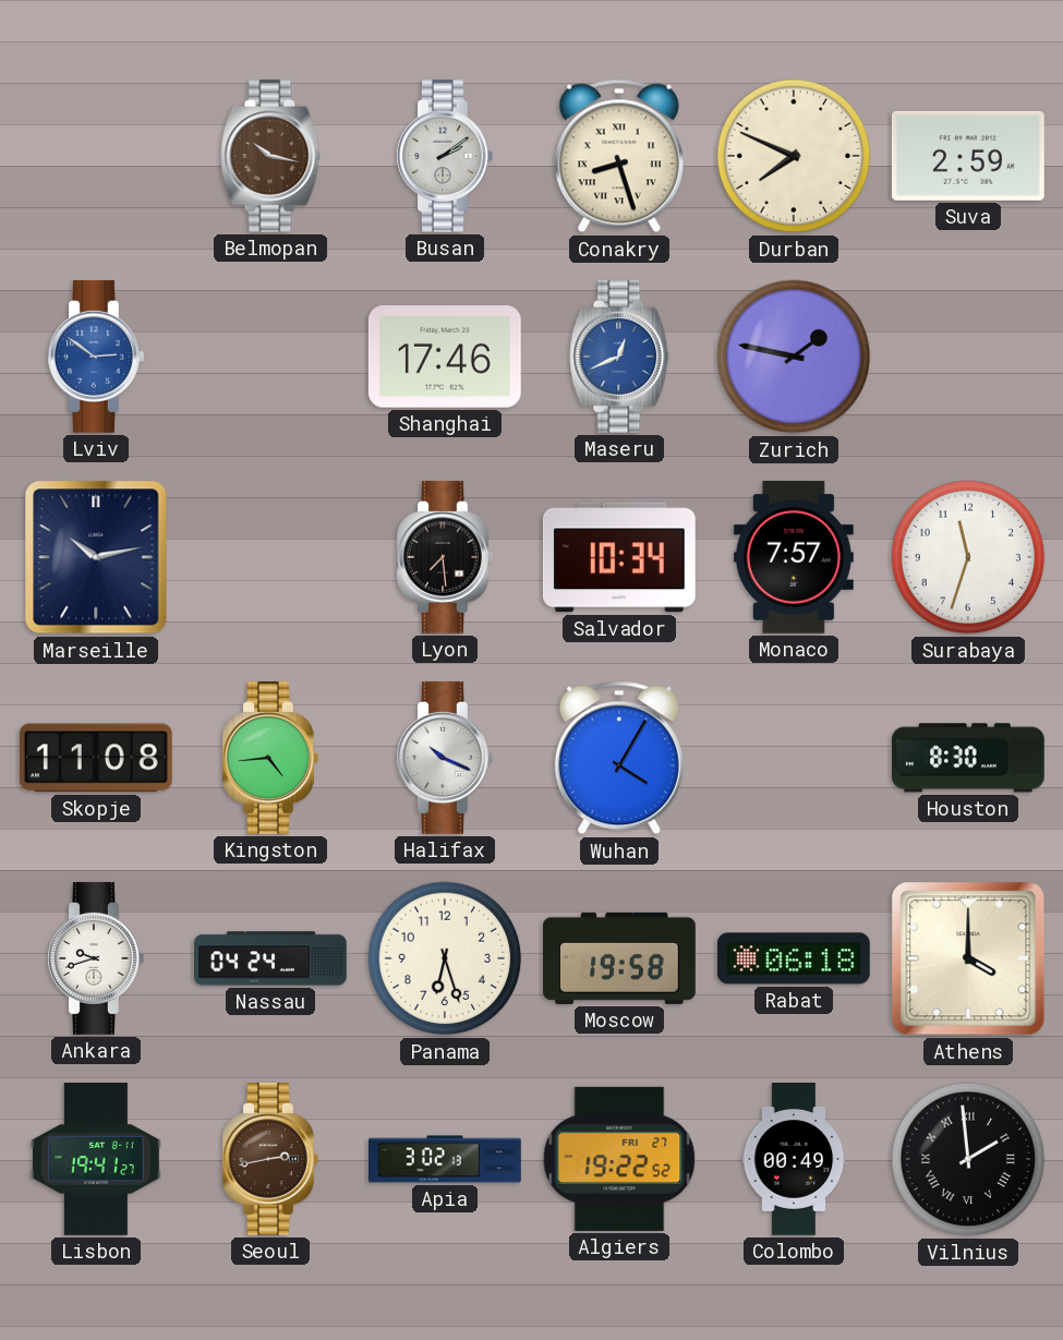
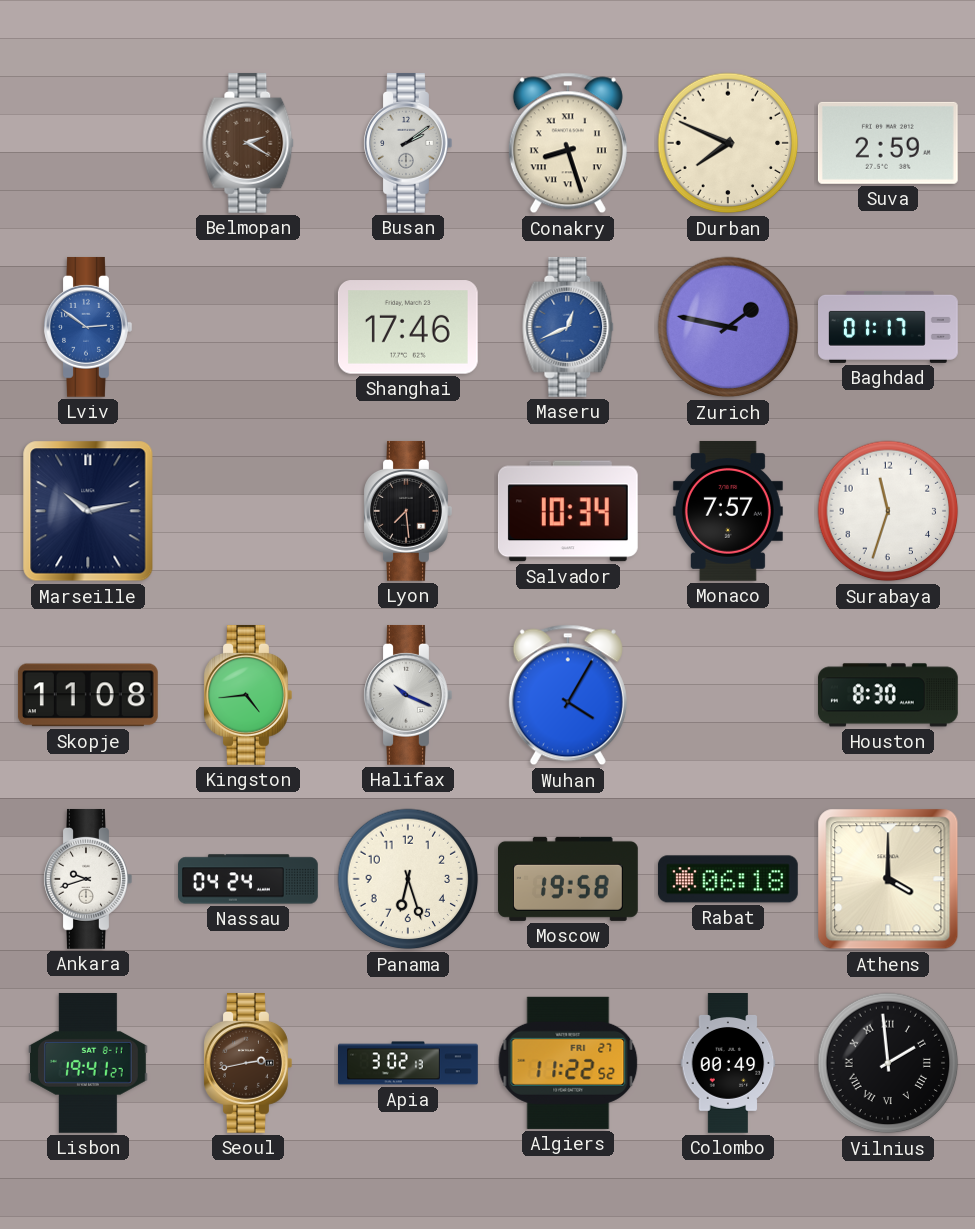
Belmopan: 10:17 -> 2:20
Baghdad: none -> 01:17
Algiers: 19:22 -> 11:22
